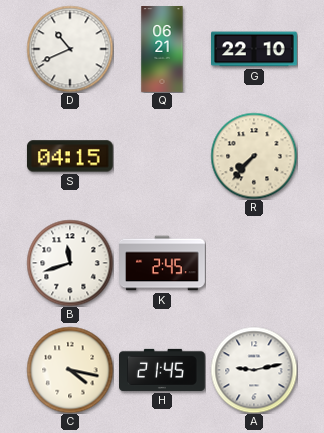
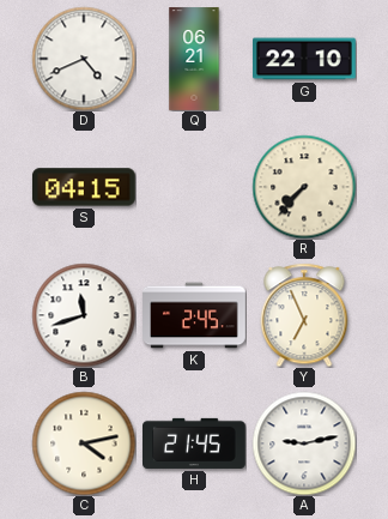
D: 10:41 -> 4:41
Y: none -> 6:56
C: 4:17 -> 4:13
